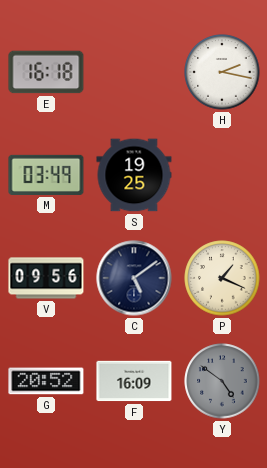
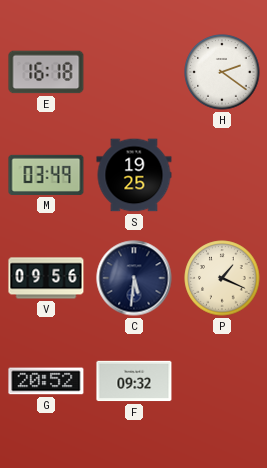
H: 2:17 -> 2:21
C: 5:09 -> 5:31
F: 16:09 -> 09:32
Y: 4:51 -> none
